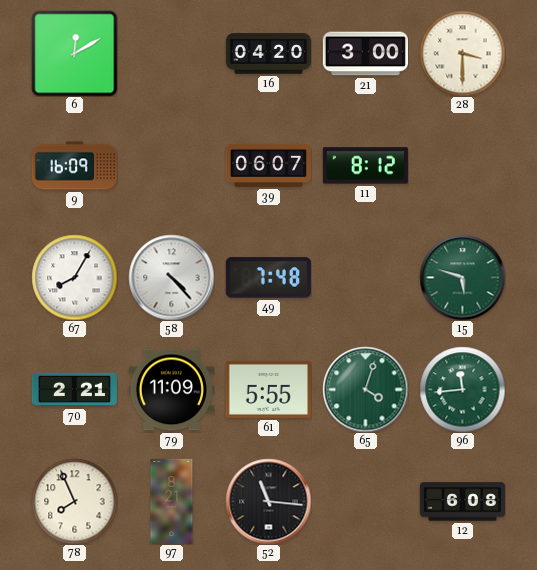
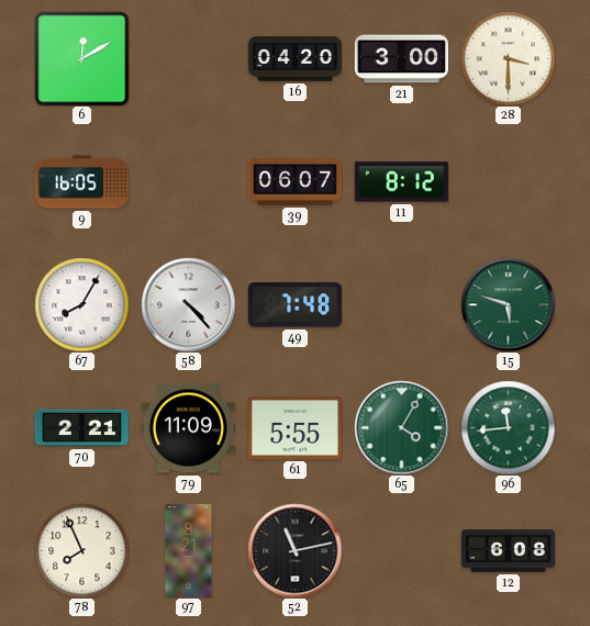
9: 16:09 -> 16:05
65: 4:03 -> 4:05
52: 11:16 -> 11:13
